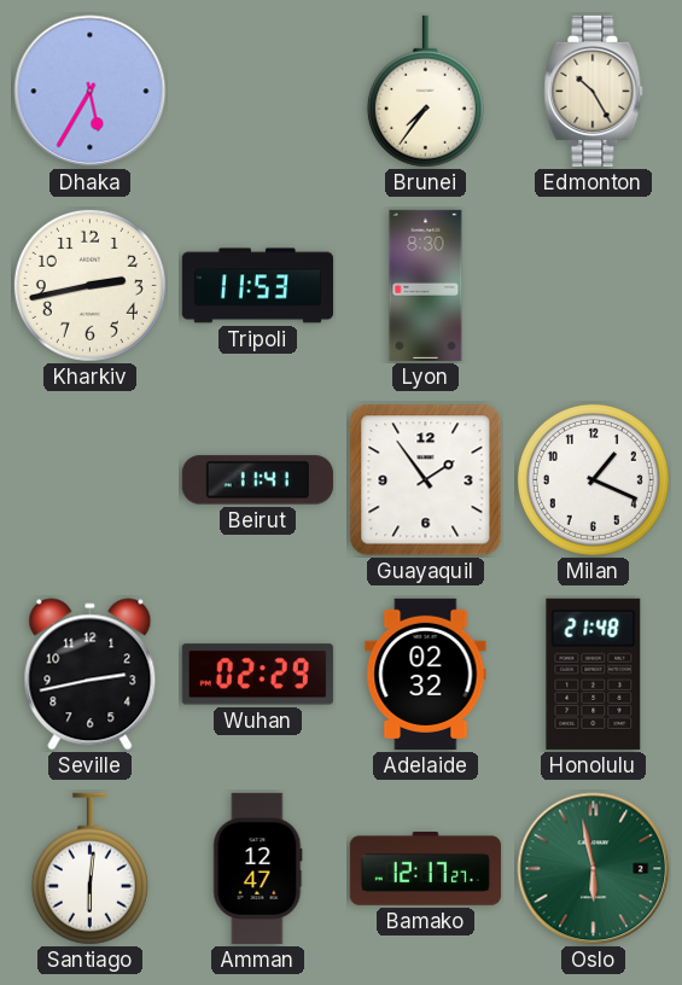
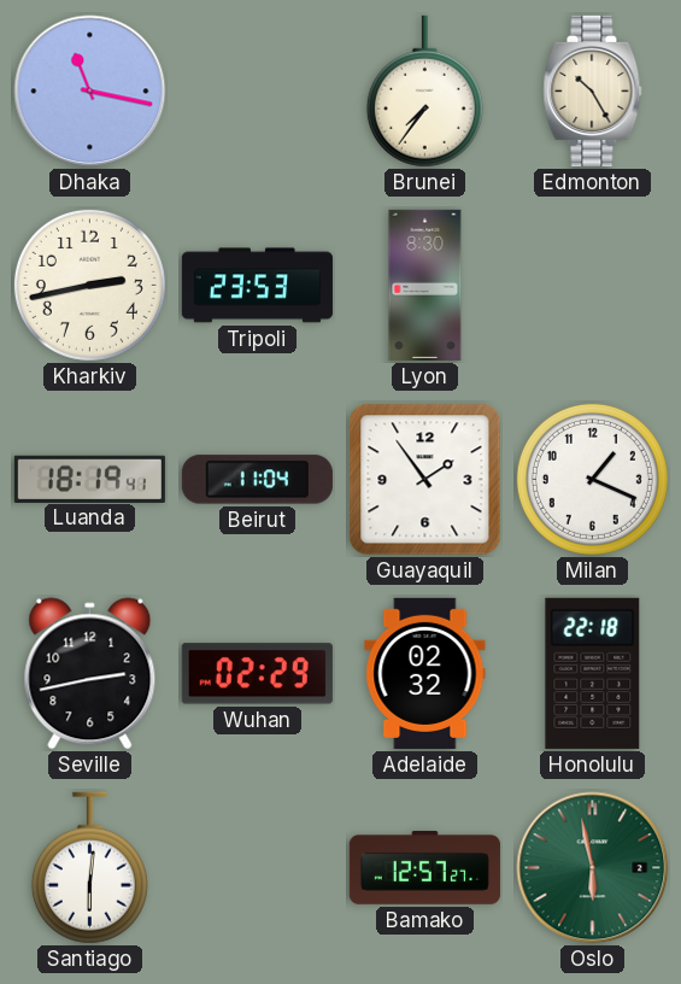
Dhaka: 5:35 -> 11:17
Tripoli: 11:53 -> 23:53
Luanda: none -> 18:19
Beirut: 11:41 -> 11:04
Honolulu: 21:48 -> 22:18
Amman: 12:47 -> none
Bamako: 12:17 -> 12:57
